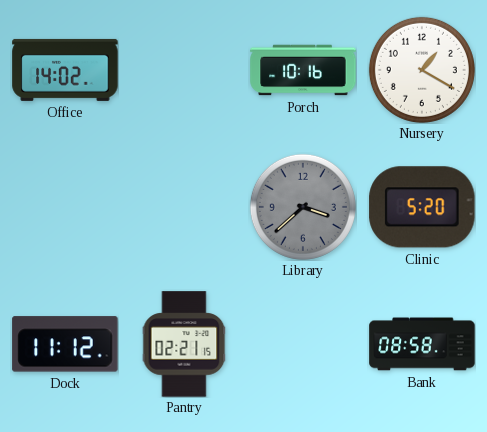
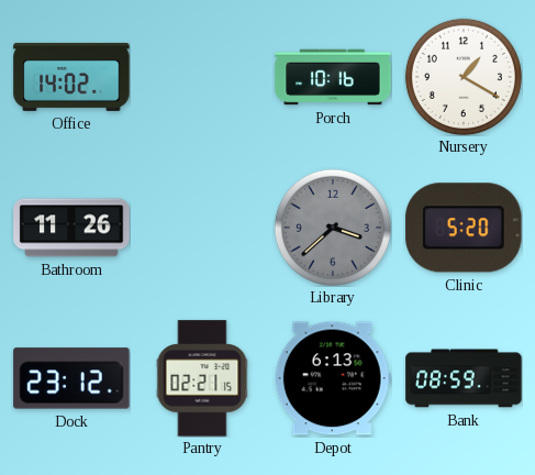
Bathroom: none -> 11:26
Dock: 11:12 -> 23:12
Depot: none -> 6:13
Bank: 08:58 -> 08:59
